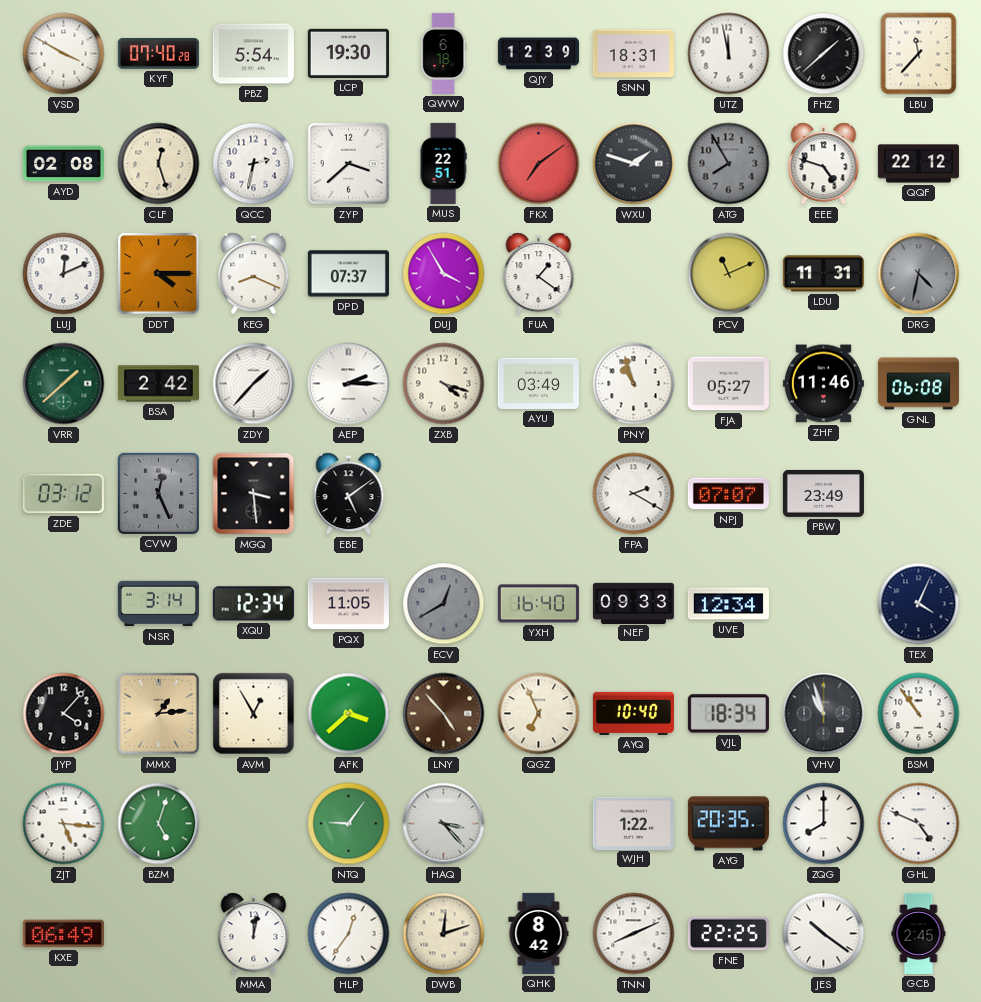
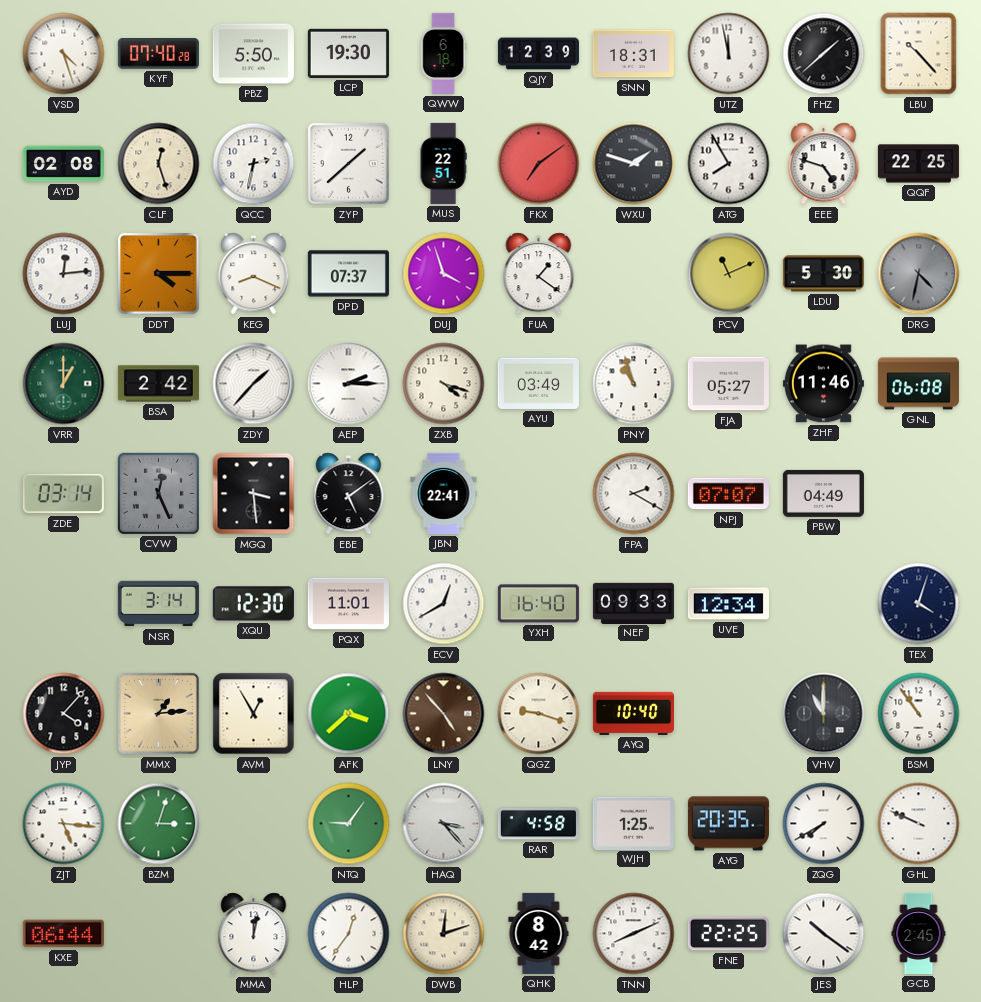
VSD: 3:50 -> 4:27
PBZ: 5:54 -> 5:50
LBU: 11:37 -> 10:23
ZYP: 3:38 -> 1:38
ATG dial: grey -> white
QQF: 22:12 -> 22:25
LUJ: 12:11 -> 12:14
DUJ: 3:55 -> 3:57
LDU: 11:31 -> 5:30
VRR: 1:38 -> 1:00
ZDE: 03:12 -> 03:14
JBN: none -> 22:41
PBW: 23:49 -> 04:49
XQU: 12:34 -> 12:30
PQX: 11:05 -> 11:01
ECV dial: grey -> white
TEX: 4:04 -> 4:03
QGZ: 6:56 -> 9:18
VJL: 18:34 -> none
VHV: 10:57 -> 11:00
BZM: 5:03 -> 3:03
RAR: none -> 4:58
WJH: 1:22 -> 1:25
ZQG: 8:00 -> 7:40
GHL: 4:49 -> 9:49
KXE: 06:49 -> 06:44
